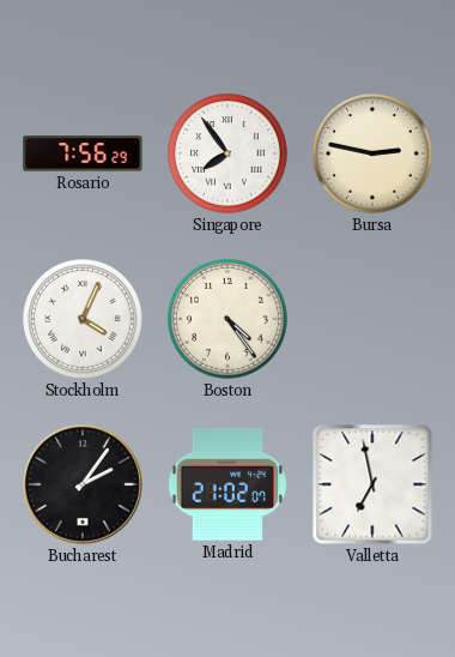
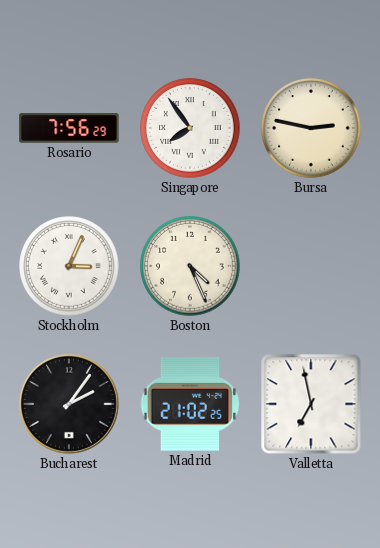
Stockholm: 4:04 -> 3:04
Boston: 4:24 -> 4:26
Madrid: 21:02:07 -> 21:02:25
